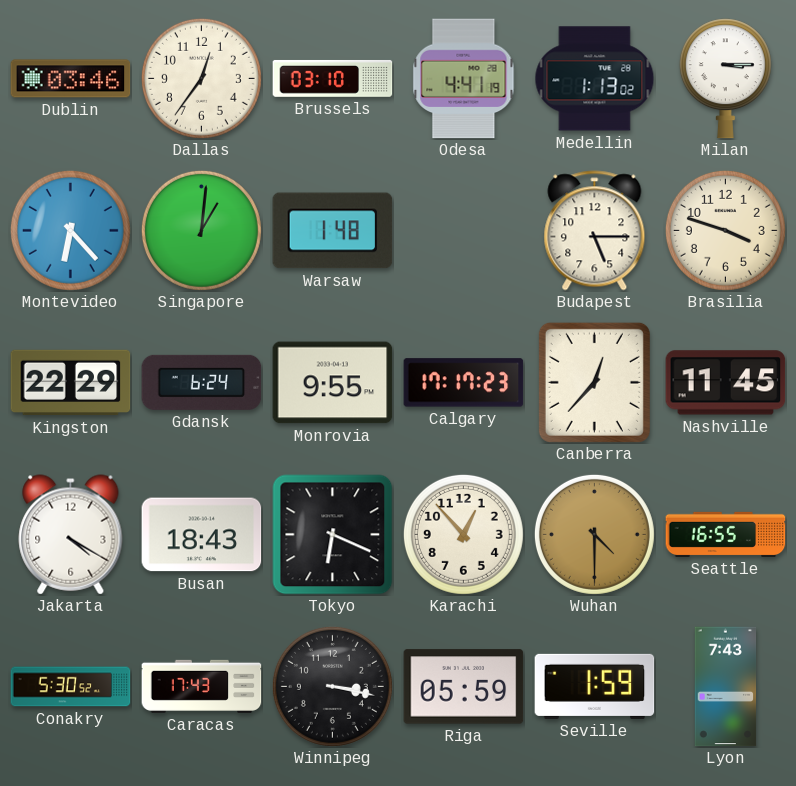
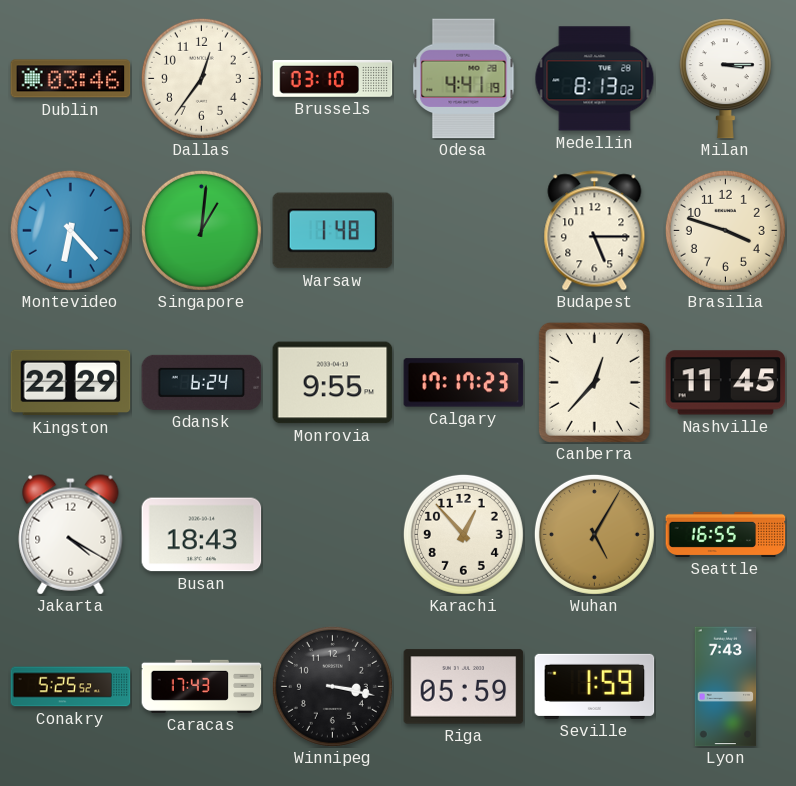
Medellin: 1:13 -> 8:13
Tokyo: 6:19 -> none
Wuhan: 4:30 -> 5:05
Conakry: 5:30 -> 5:25
